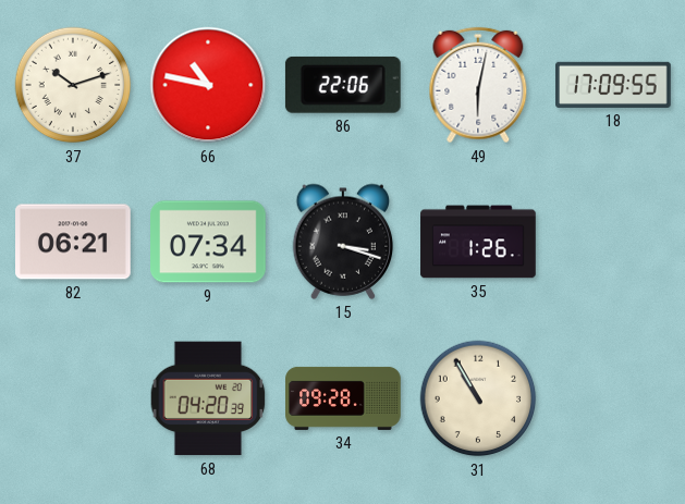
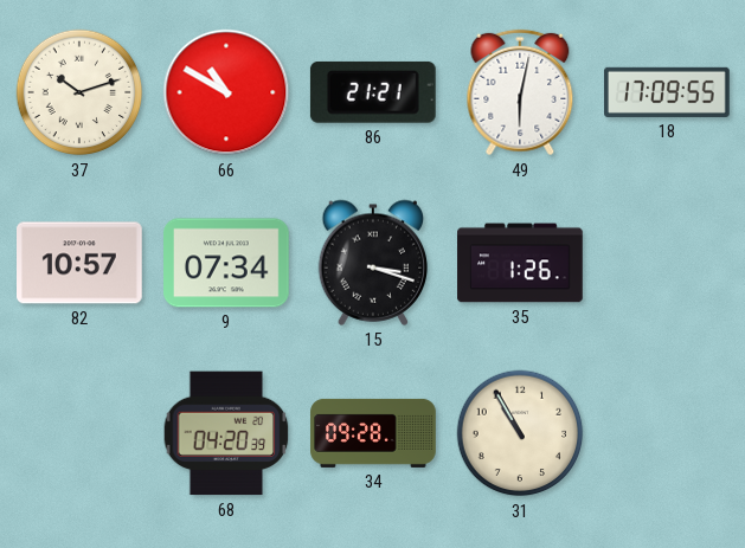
66: 10:47 -> 10:50
86: 22:06 -> 21:21
82: 06:21 -> 10:57
